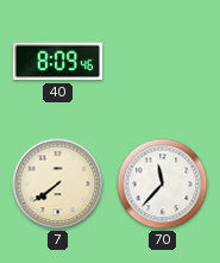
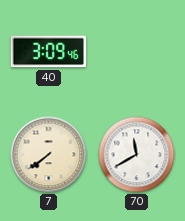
40: 8:09 -> 3:09
70: 11:37 -> 11:40
